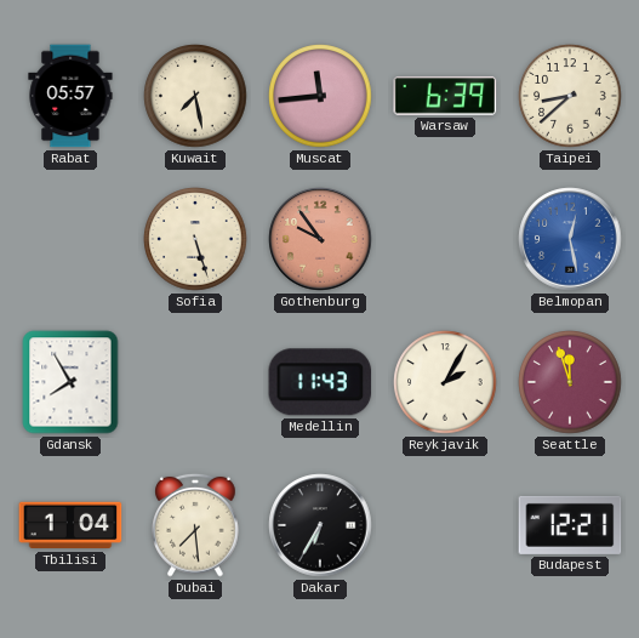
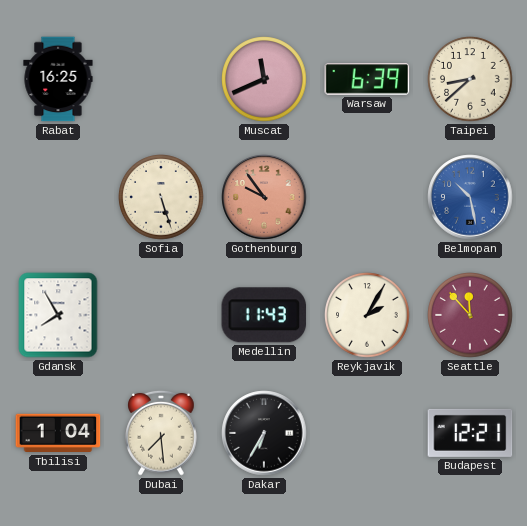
Rabat: 05:57 -> 16:25
Kuwait: 7:28 -> none
Muscat: 11:44 -> 11:41
Belmopan: 12:28 -> 10:28
Seattle: 11:57 -> 11:53
